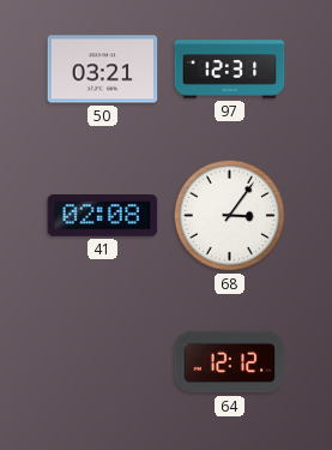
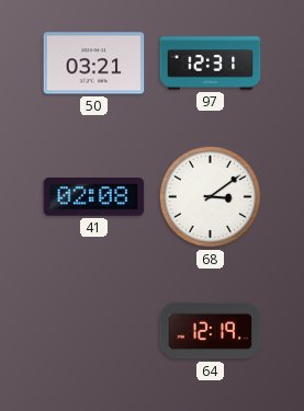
68: 3:06 -> 3:09
64: 12:12 -> 12:19
